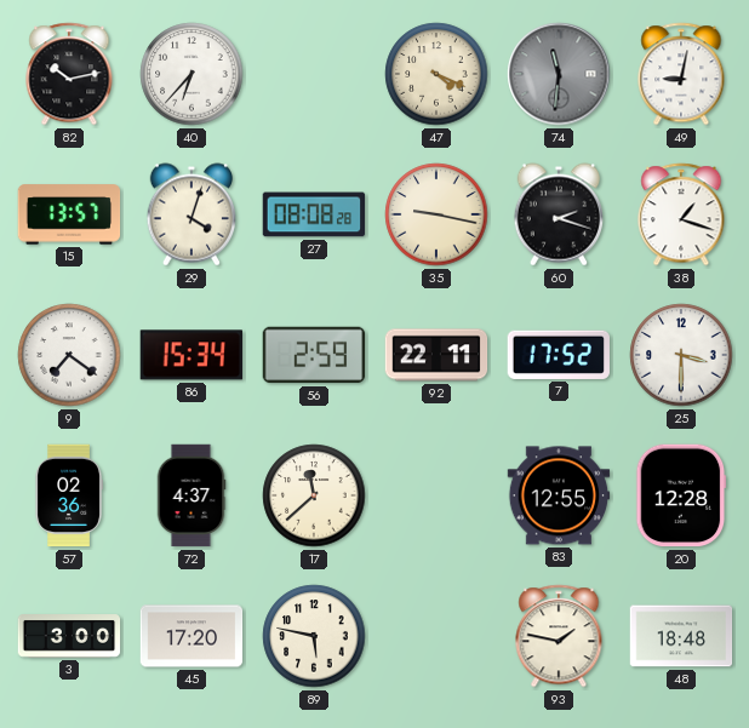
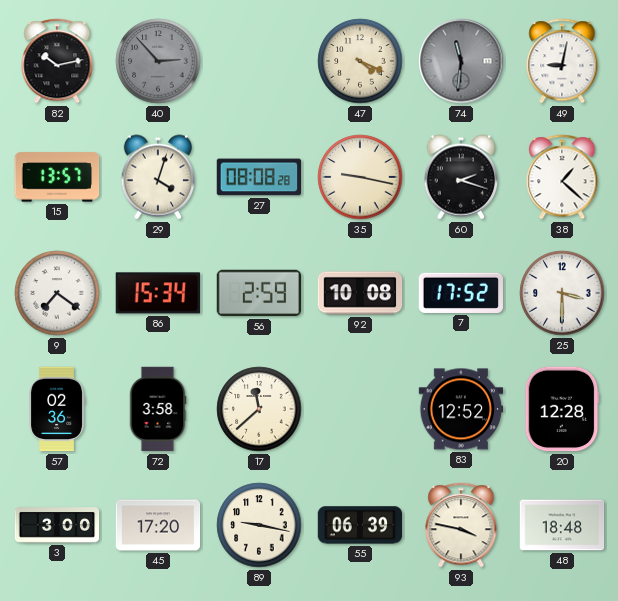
40: 6:37 -> 2:53
40 dial: white -> grey
38: 1:18 -> 1:22
92: 22:11 -> 10:08
72: 4:37 -> 3:58
83: 12:55 -> 12:52
89: 5:47 -> 9:17
55: none -> 06:39
93: 1:47 -> 3:47
